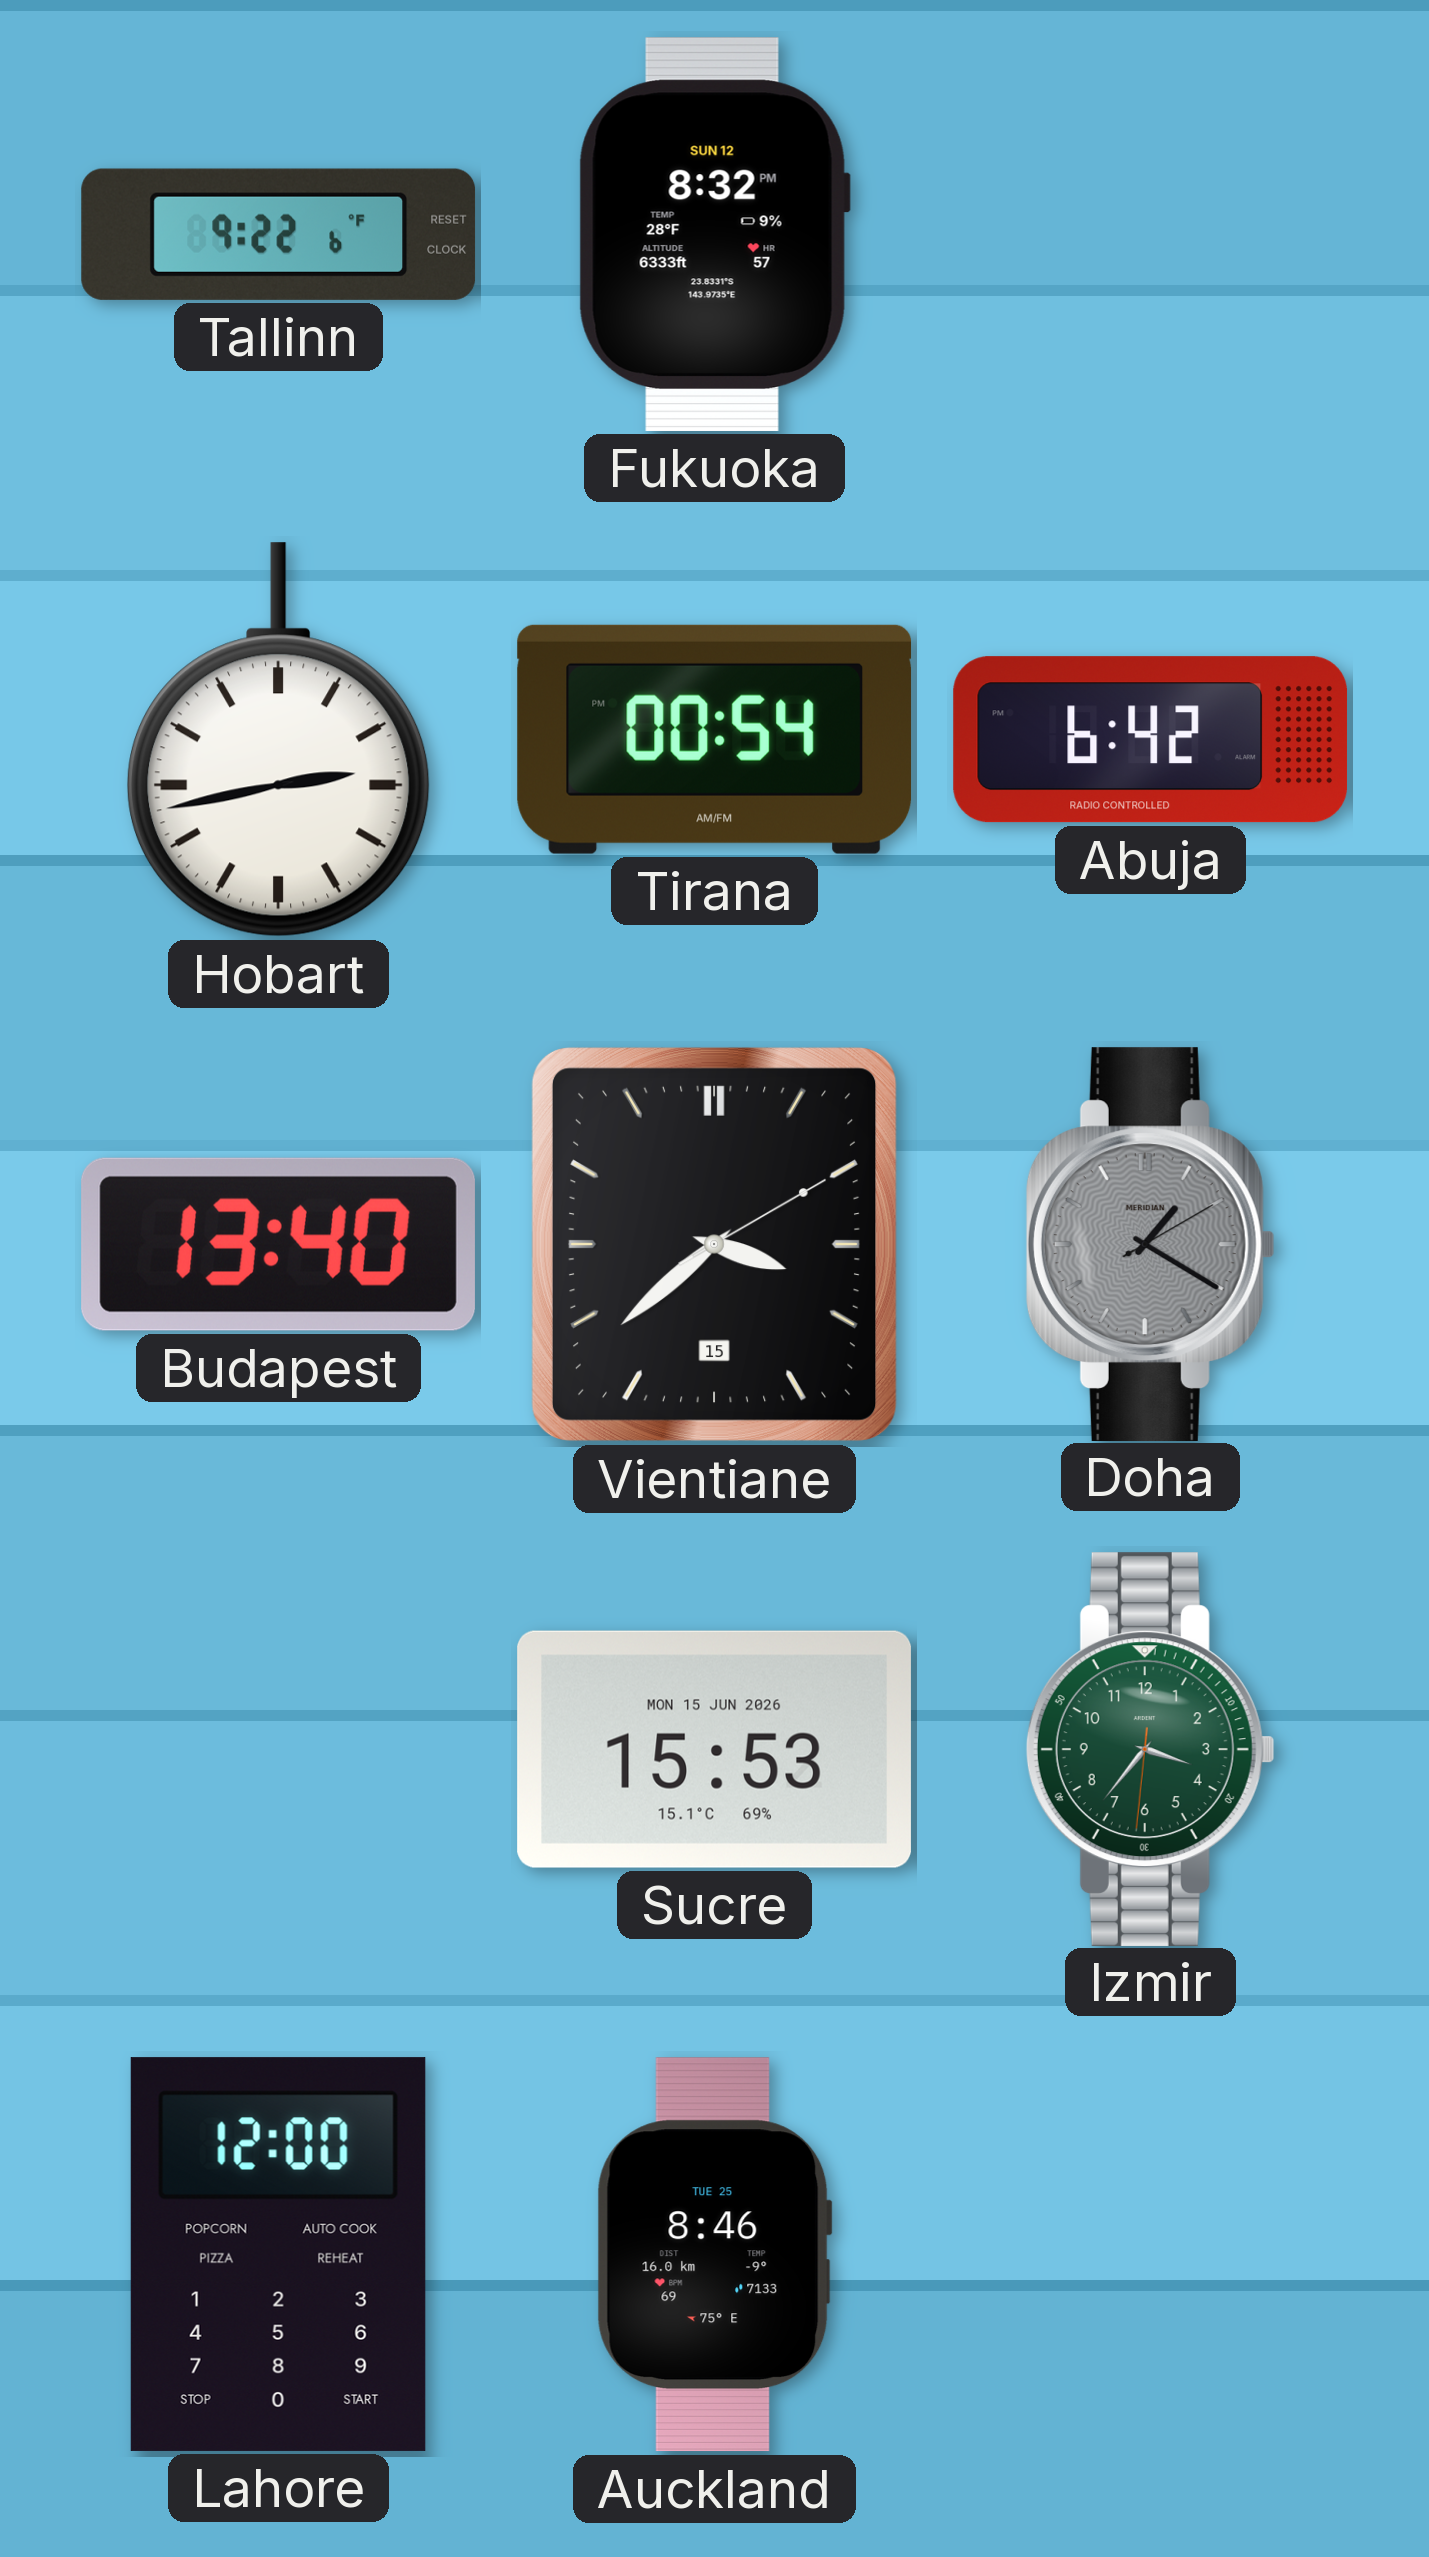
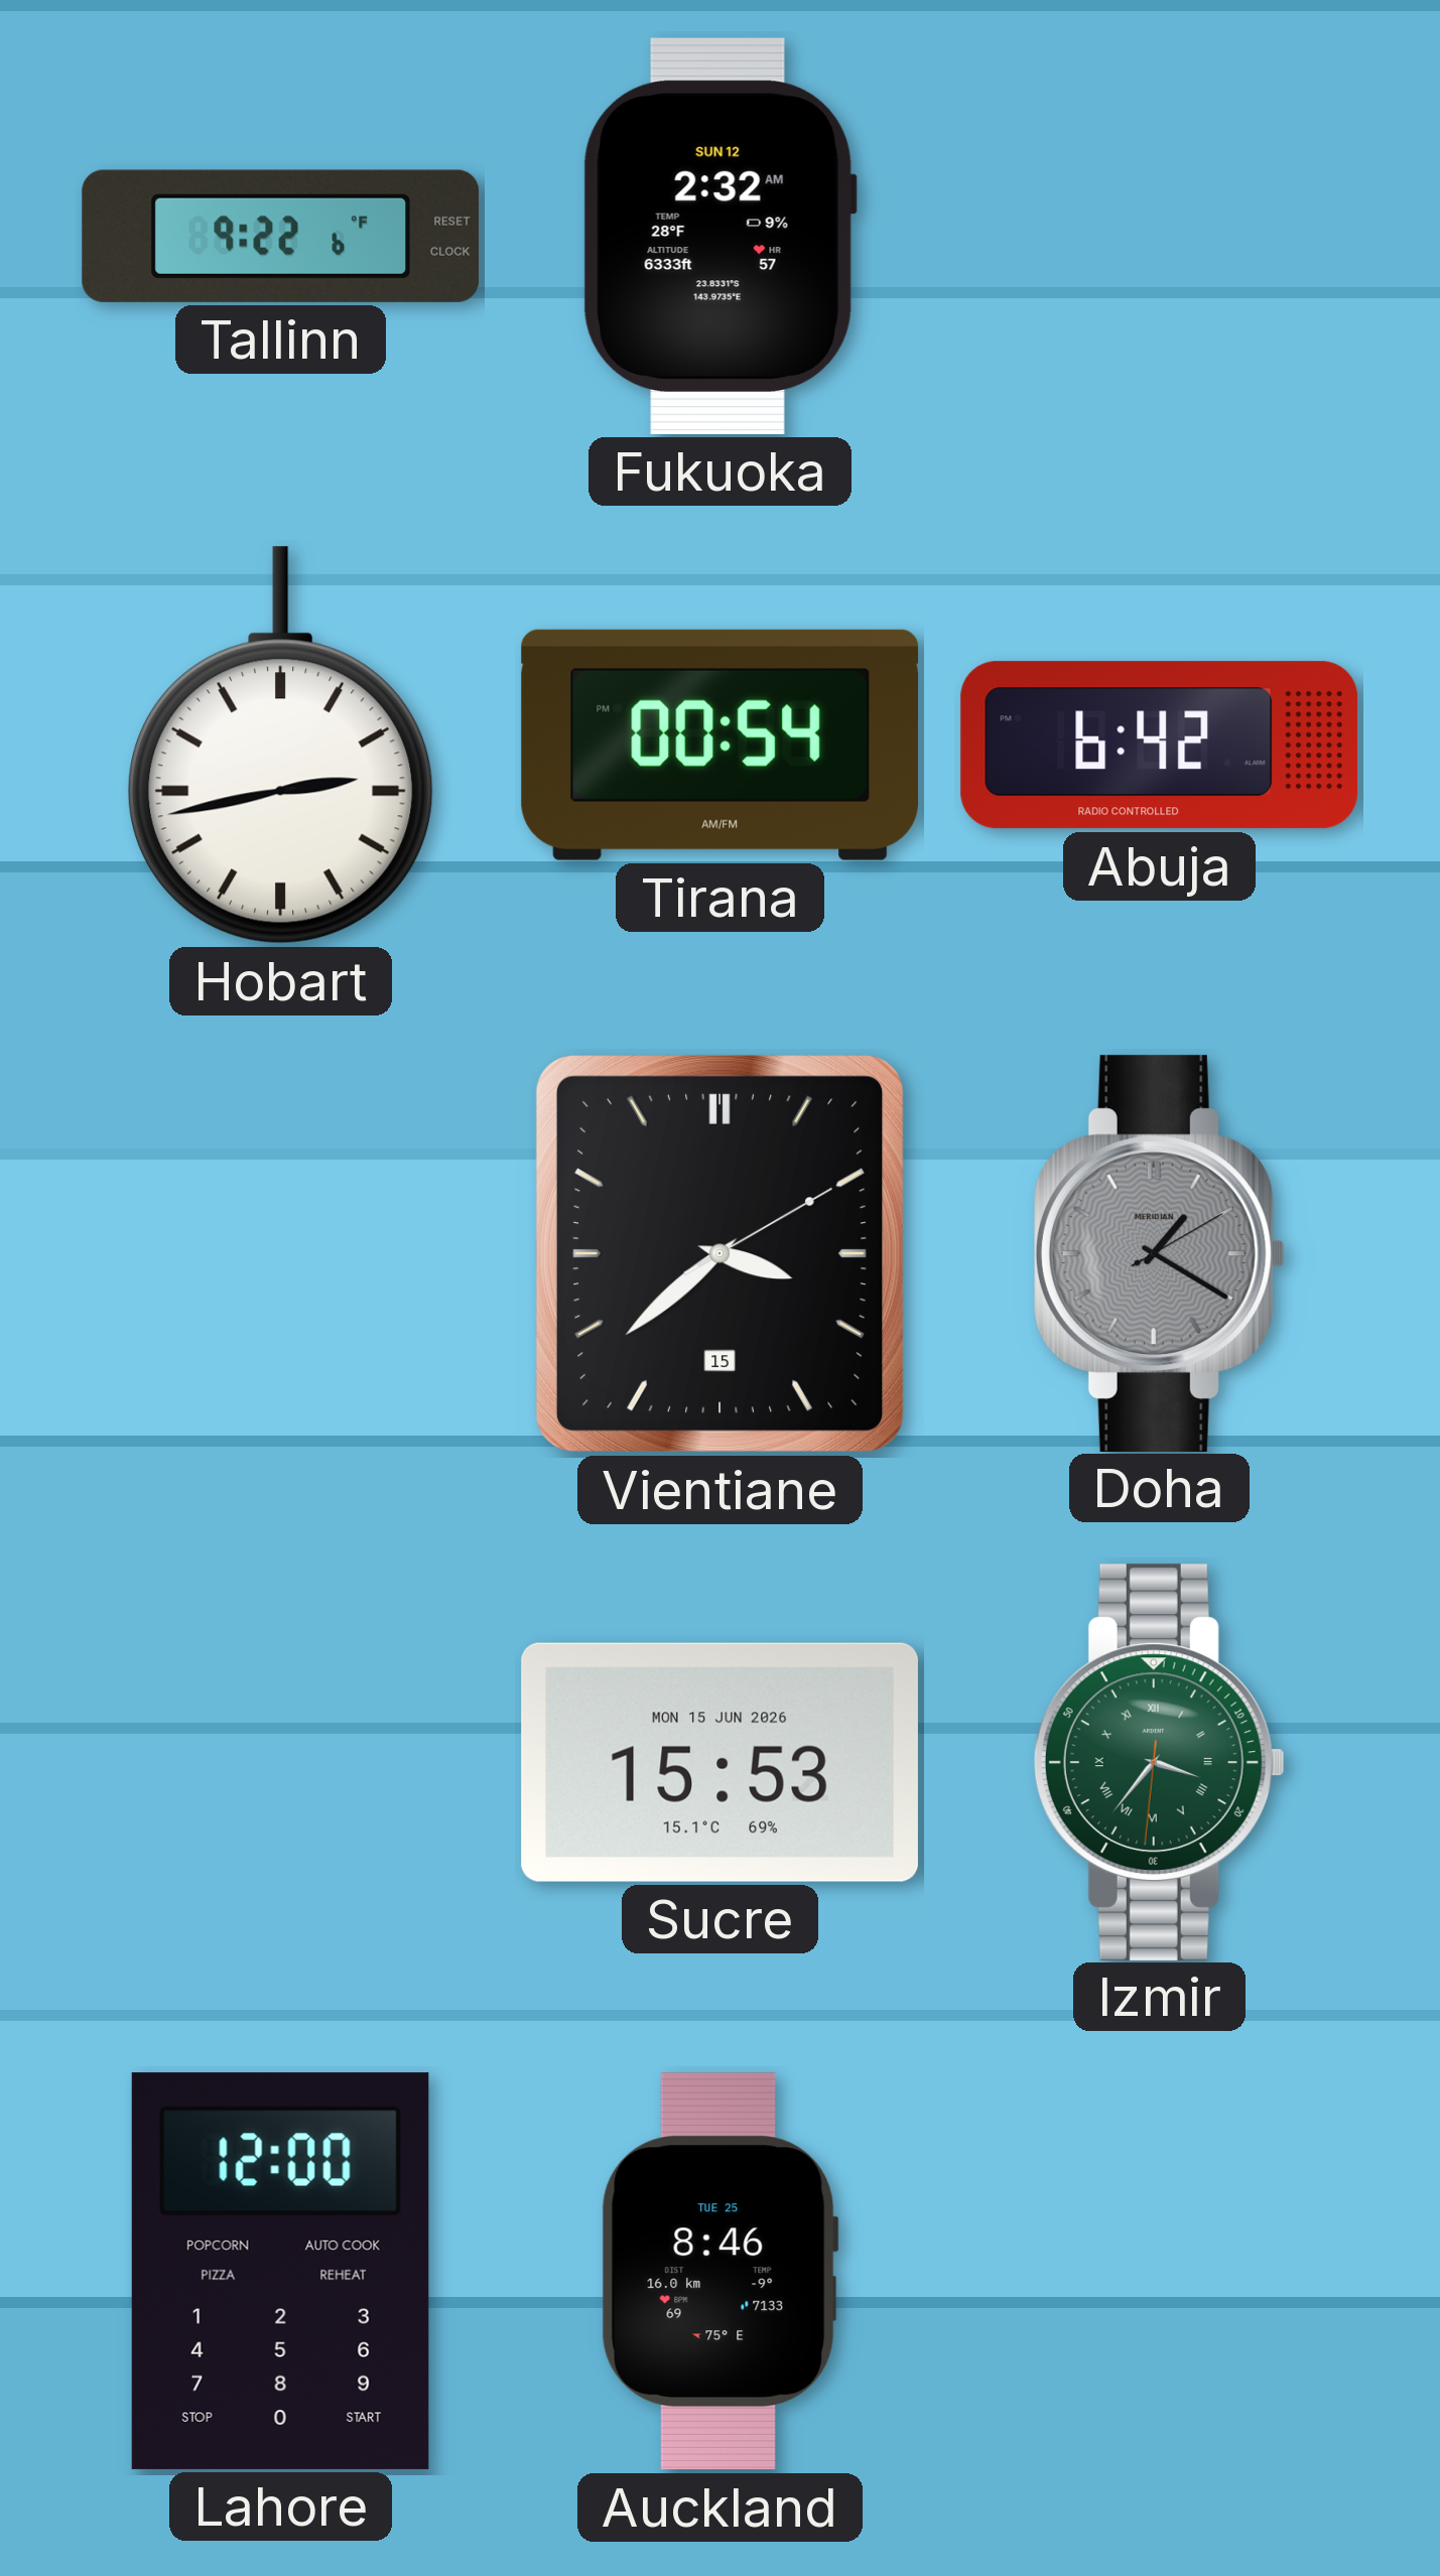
Fukuoka: 8:32 -> 2:32
Budapest: 13:40 -> none
Izmir numerals: Arabic -> Roman
